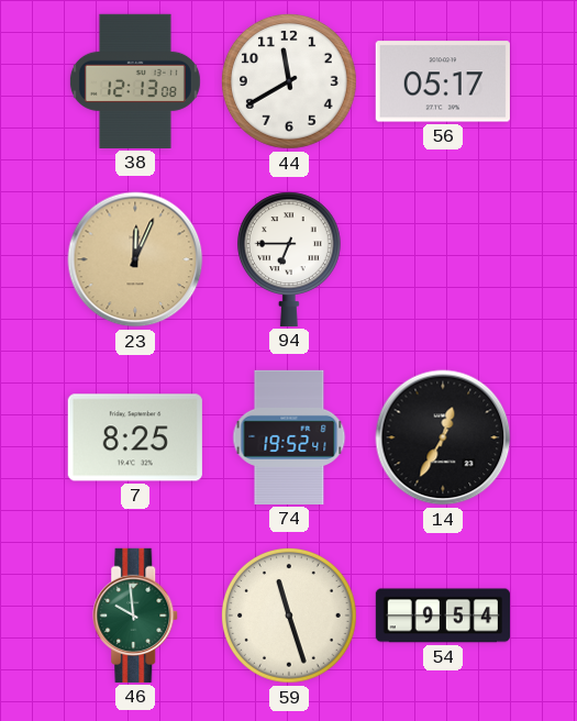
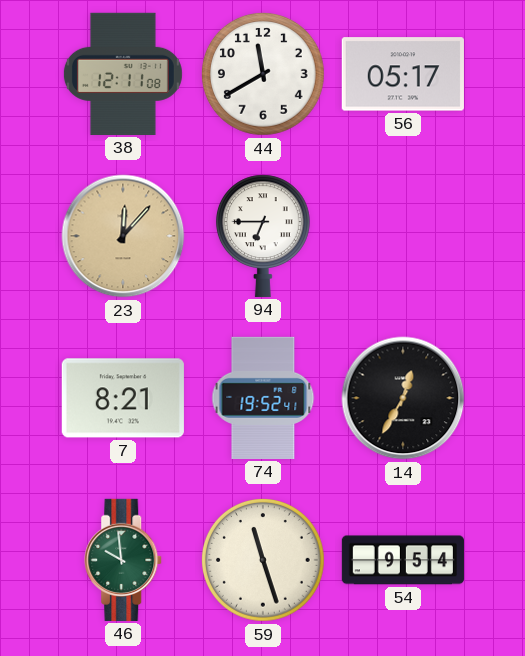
38: 12:13 -> 12:11
23: 12:04 -> 12:07
7: 8:25 -> 8:21
